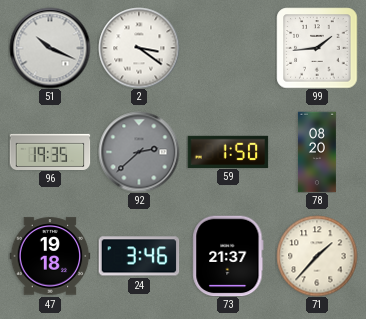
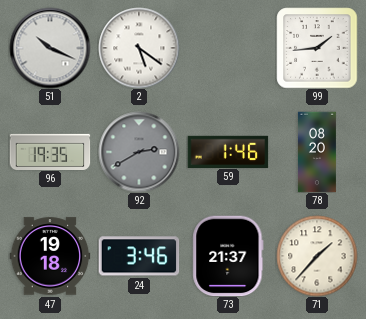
2: 3:21 -> 5:21
92: 2:38 -> 2:40
59: 1:50 -> 1:46
